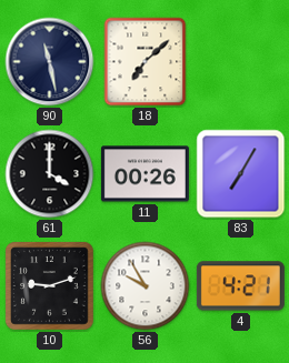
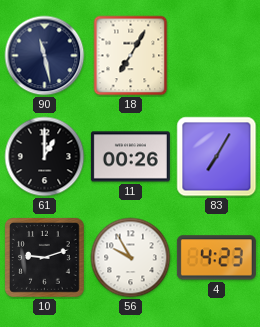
18: 7:08 -> 7:05
61: 4:00 -> 1:00
4: 4:21 -> 4:23
